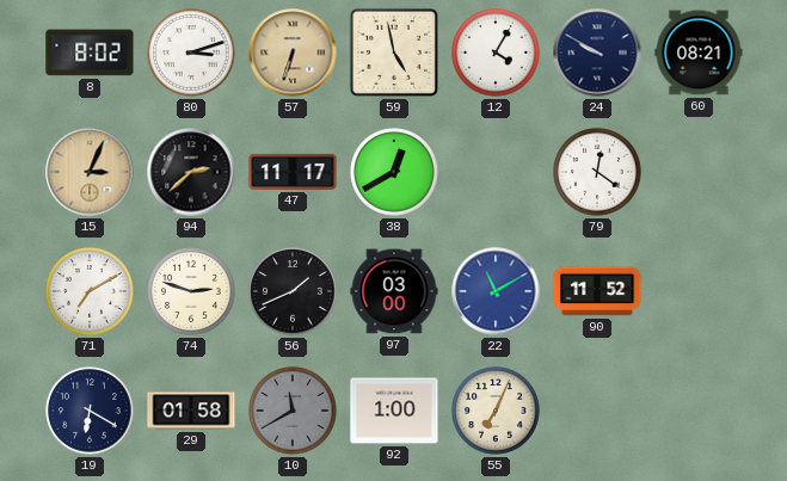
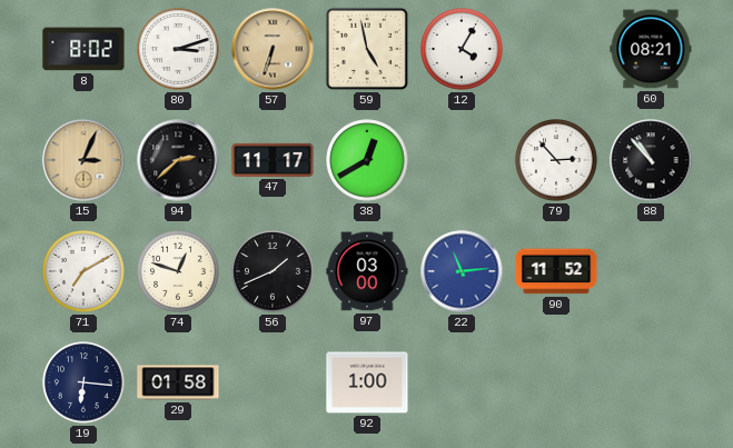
24: 9:50 -> none
79: 12:21 -> 2:53
88: none -> 10:53
74: 2:48 -> 12:48
22: 11:10 -> 11:14
19: 6:20 -> 6:16
10: 11:40 -> none
55: 7:04 -> none
